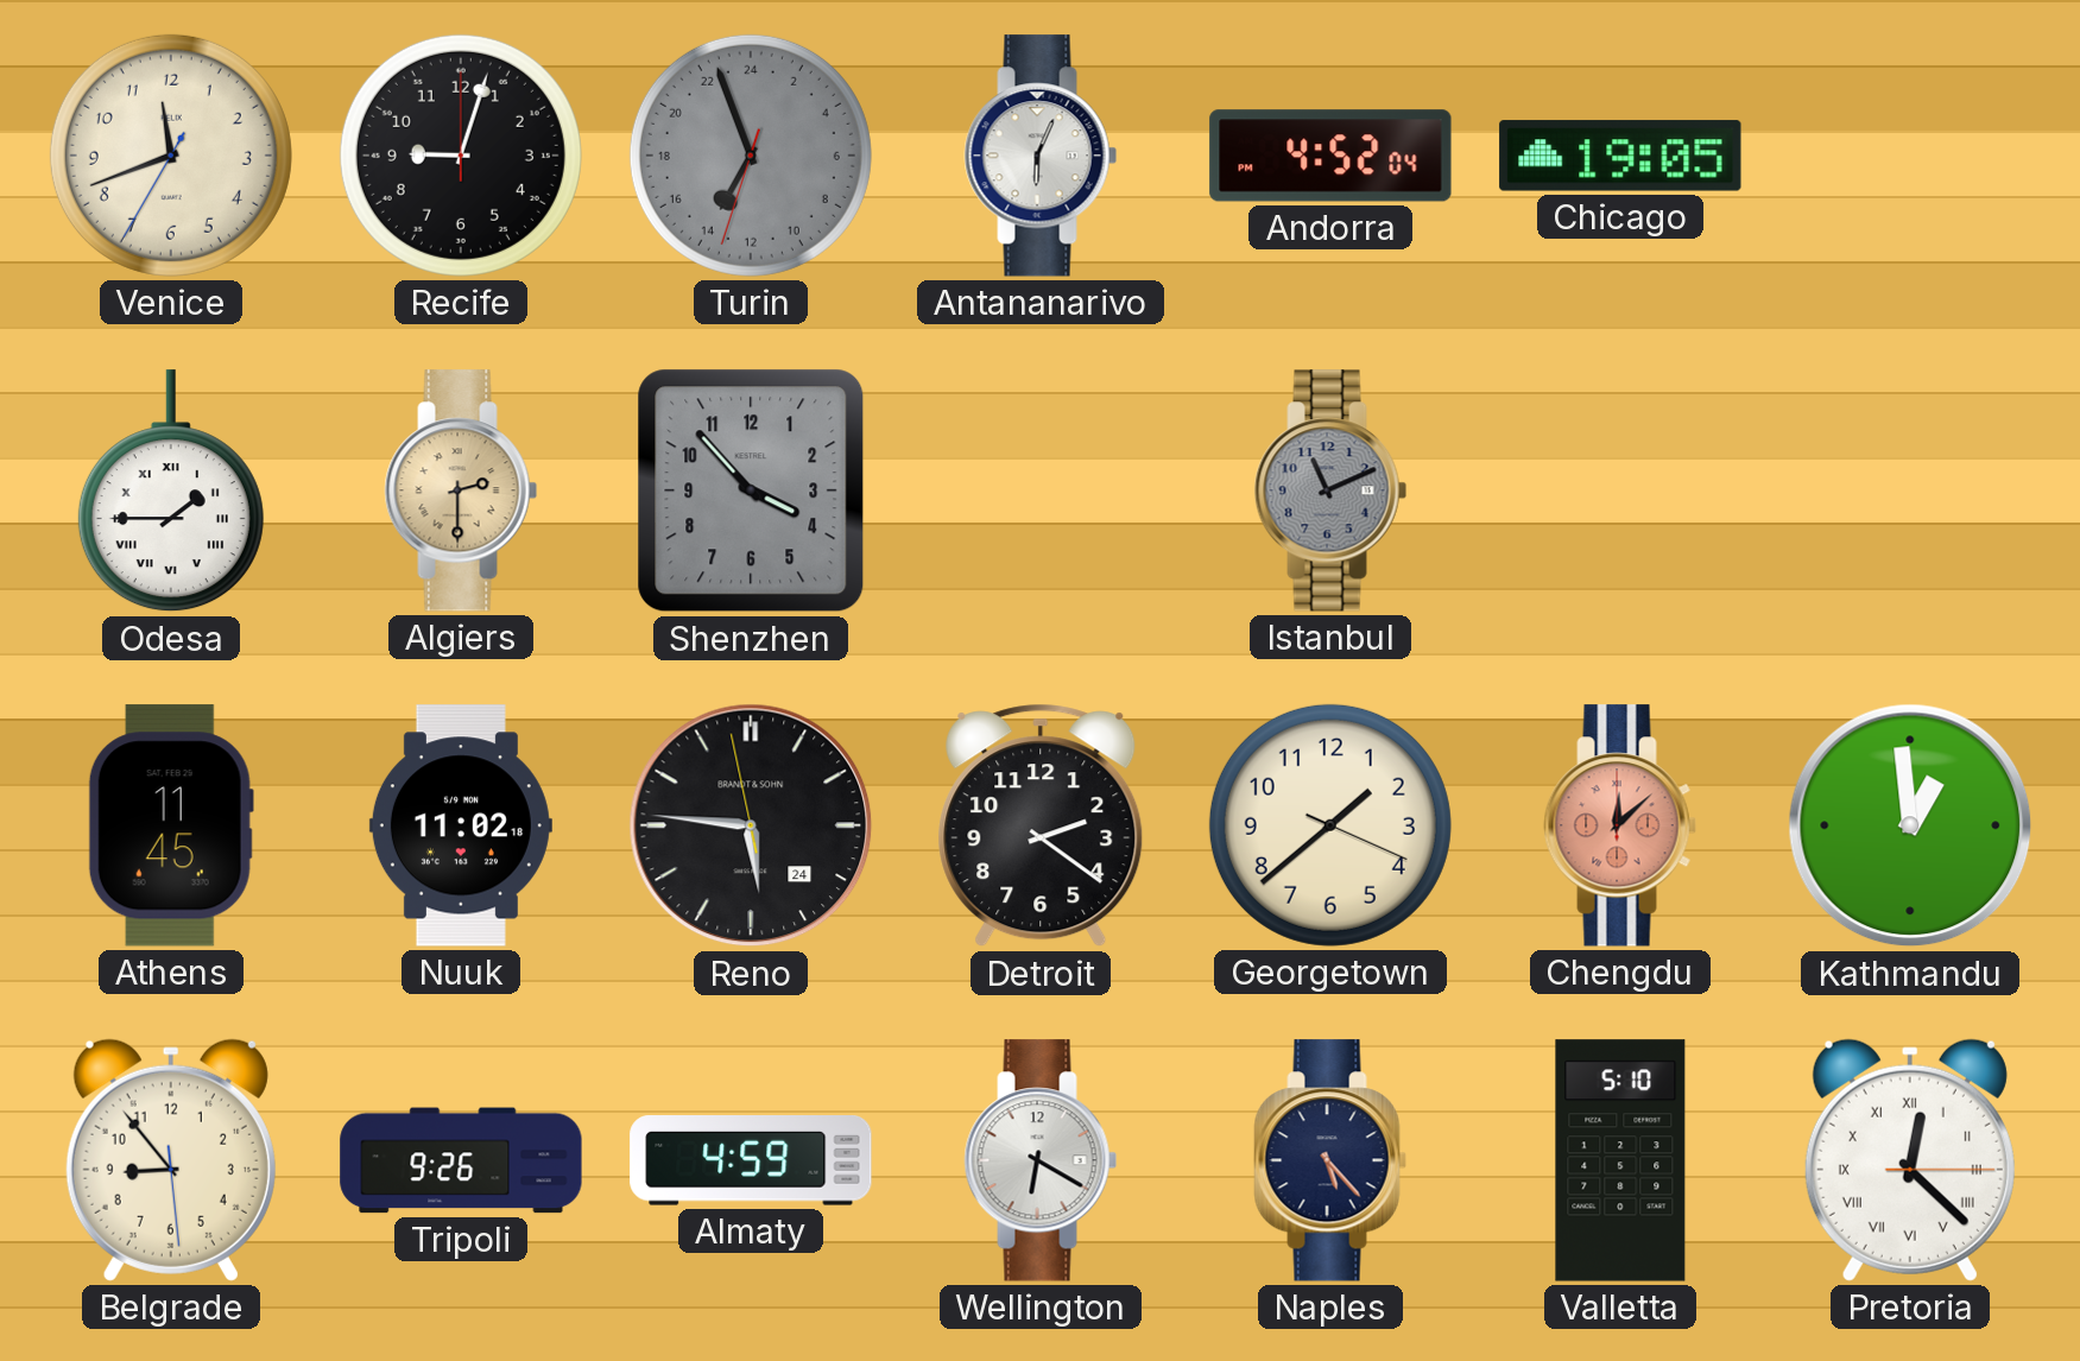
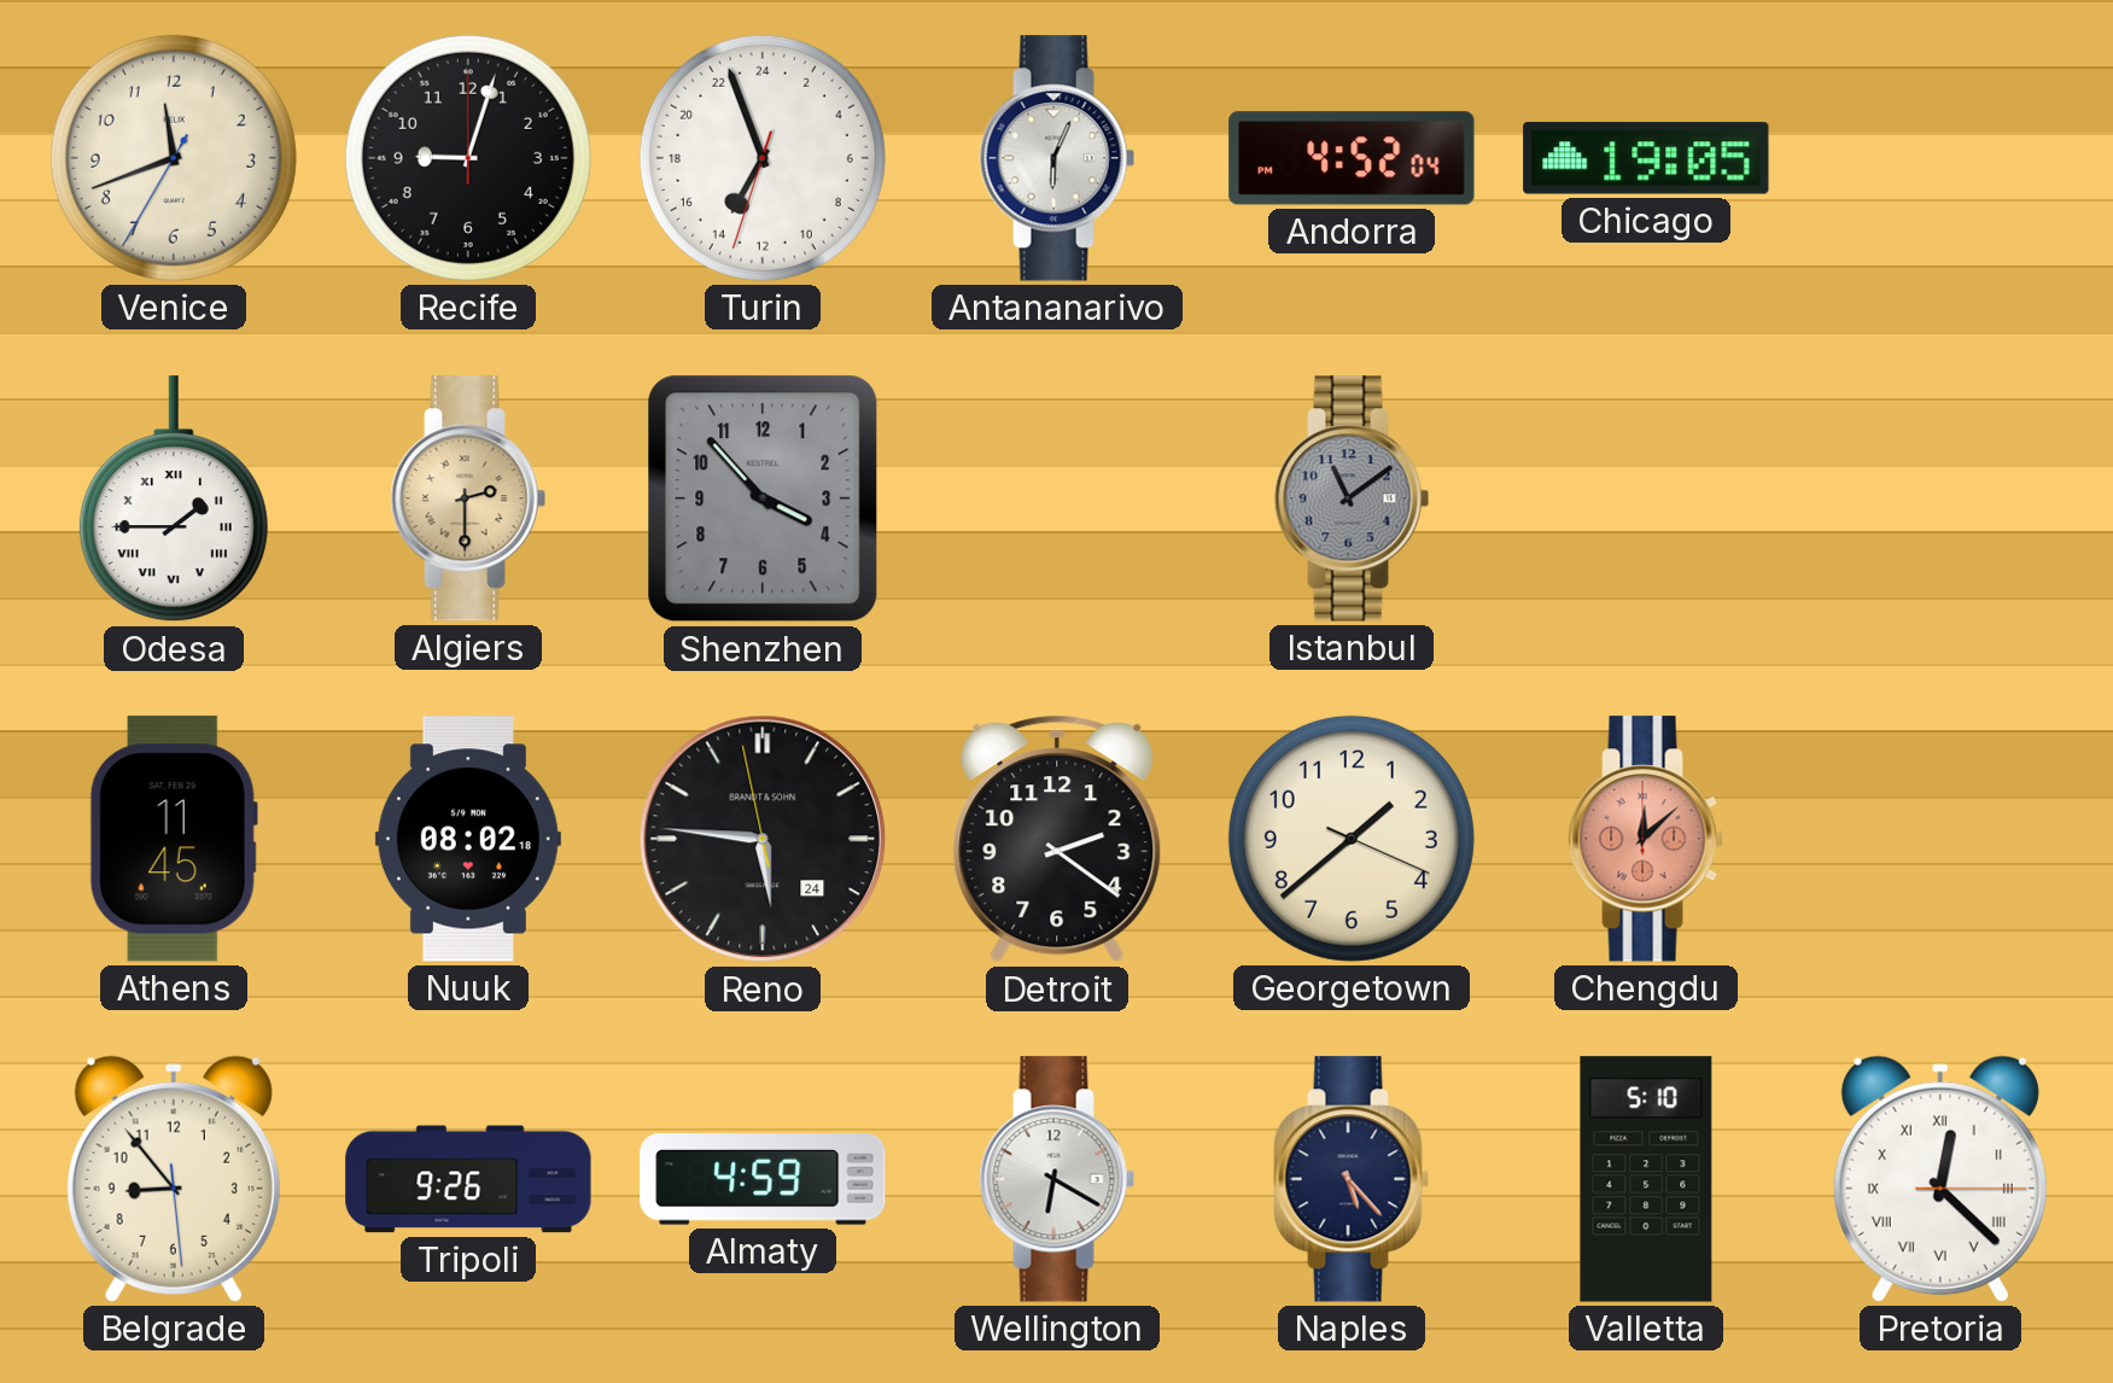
Turin dial: grey -> white
Istanbul: 11:11 -> 11:09
Nuuk: 11:02 -> 08:02
Kathmandu: 12:59 -> none
